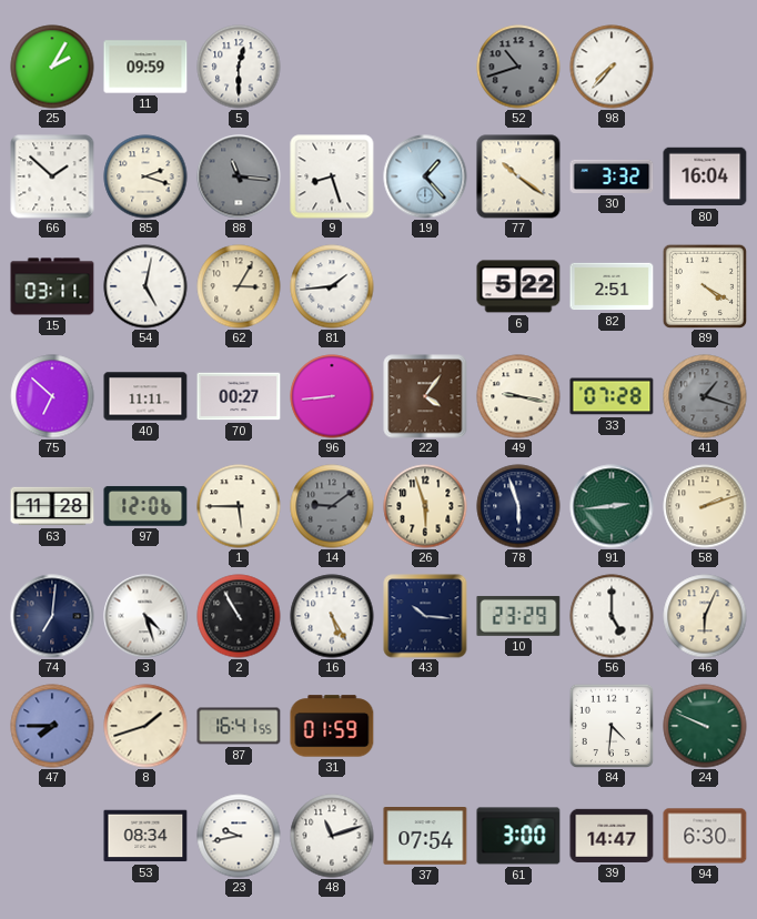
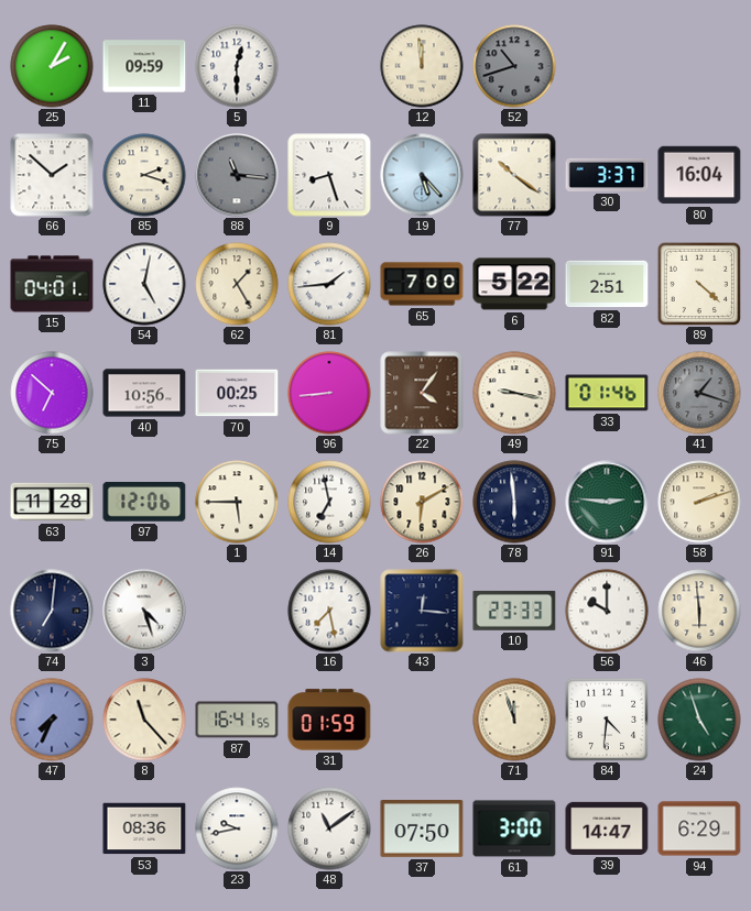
12: none -> 11:59
98: 7:37 -> none
19: 1:23 -> 5:23
30: 3:32 -> 3:37
15: 03:11 -> 04:01
62: 3:05 -> 1:25
65: none -> 7:00
89: 4:20 -> 4:22
40: 11:11 -> 10:56
70: 00:27 -> 00:25
33: 07:28 -> 01:46
14: 9:09 -> 6:58
14 dial: grey -> white
26: 5:57 -> 6:10
78: 5:57 -> 5:59
91: 2:44 -> 2:46
2: 10:55 -> none
16: 5:25 -> 7:28
43: 10:16 -> 12:16
10: 23:29 -> 23:33
56: 5:00 -> 10:00
46: 6:04 -> 5:59
47: 7:45 -> 7:34
8: 1:42 -> 11:23
71: none -> 11:57
24: 9:49 -> 4:57
53: 08:34 -> 08:36
48: 11:12 -> 11:09
37: 07:54 -> 07:50
94: 6:30 -> 6:29
